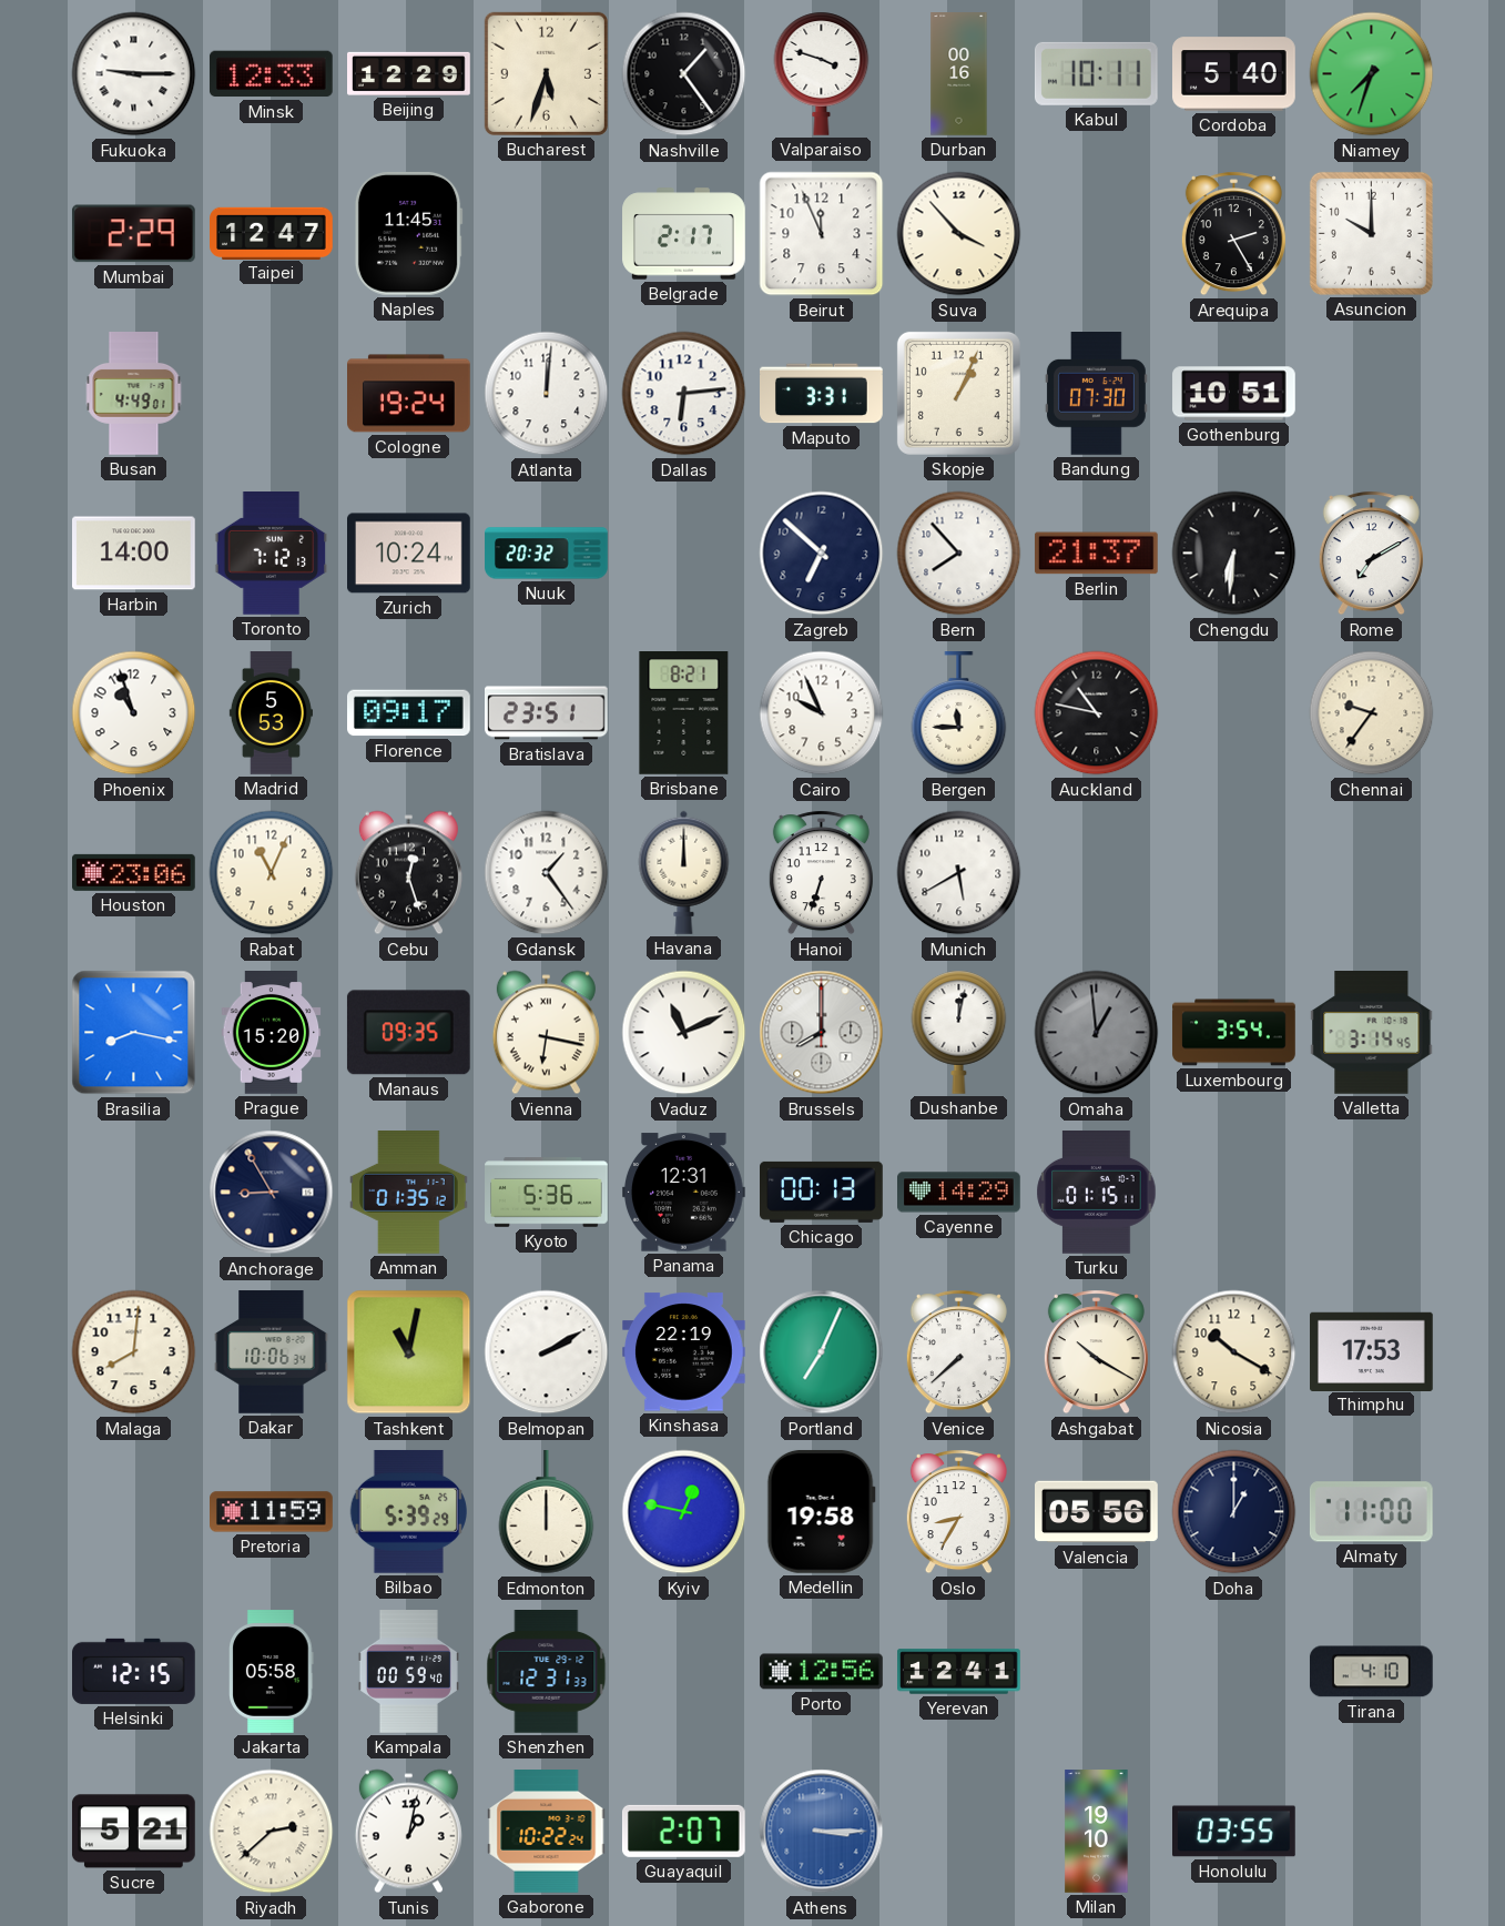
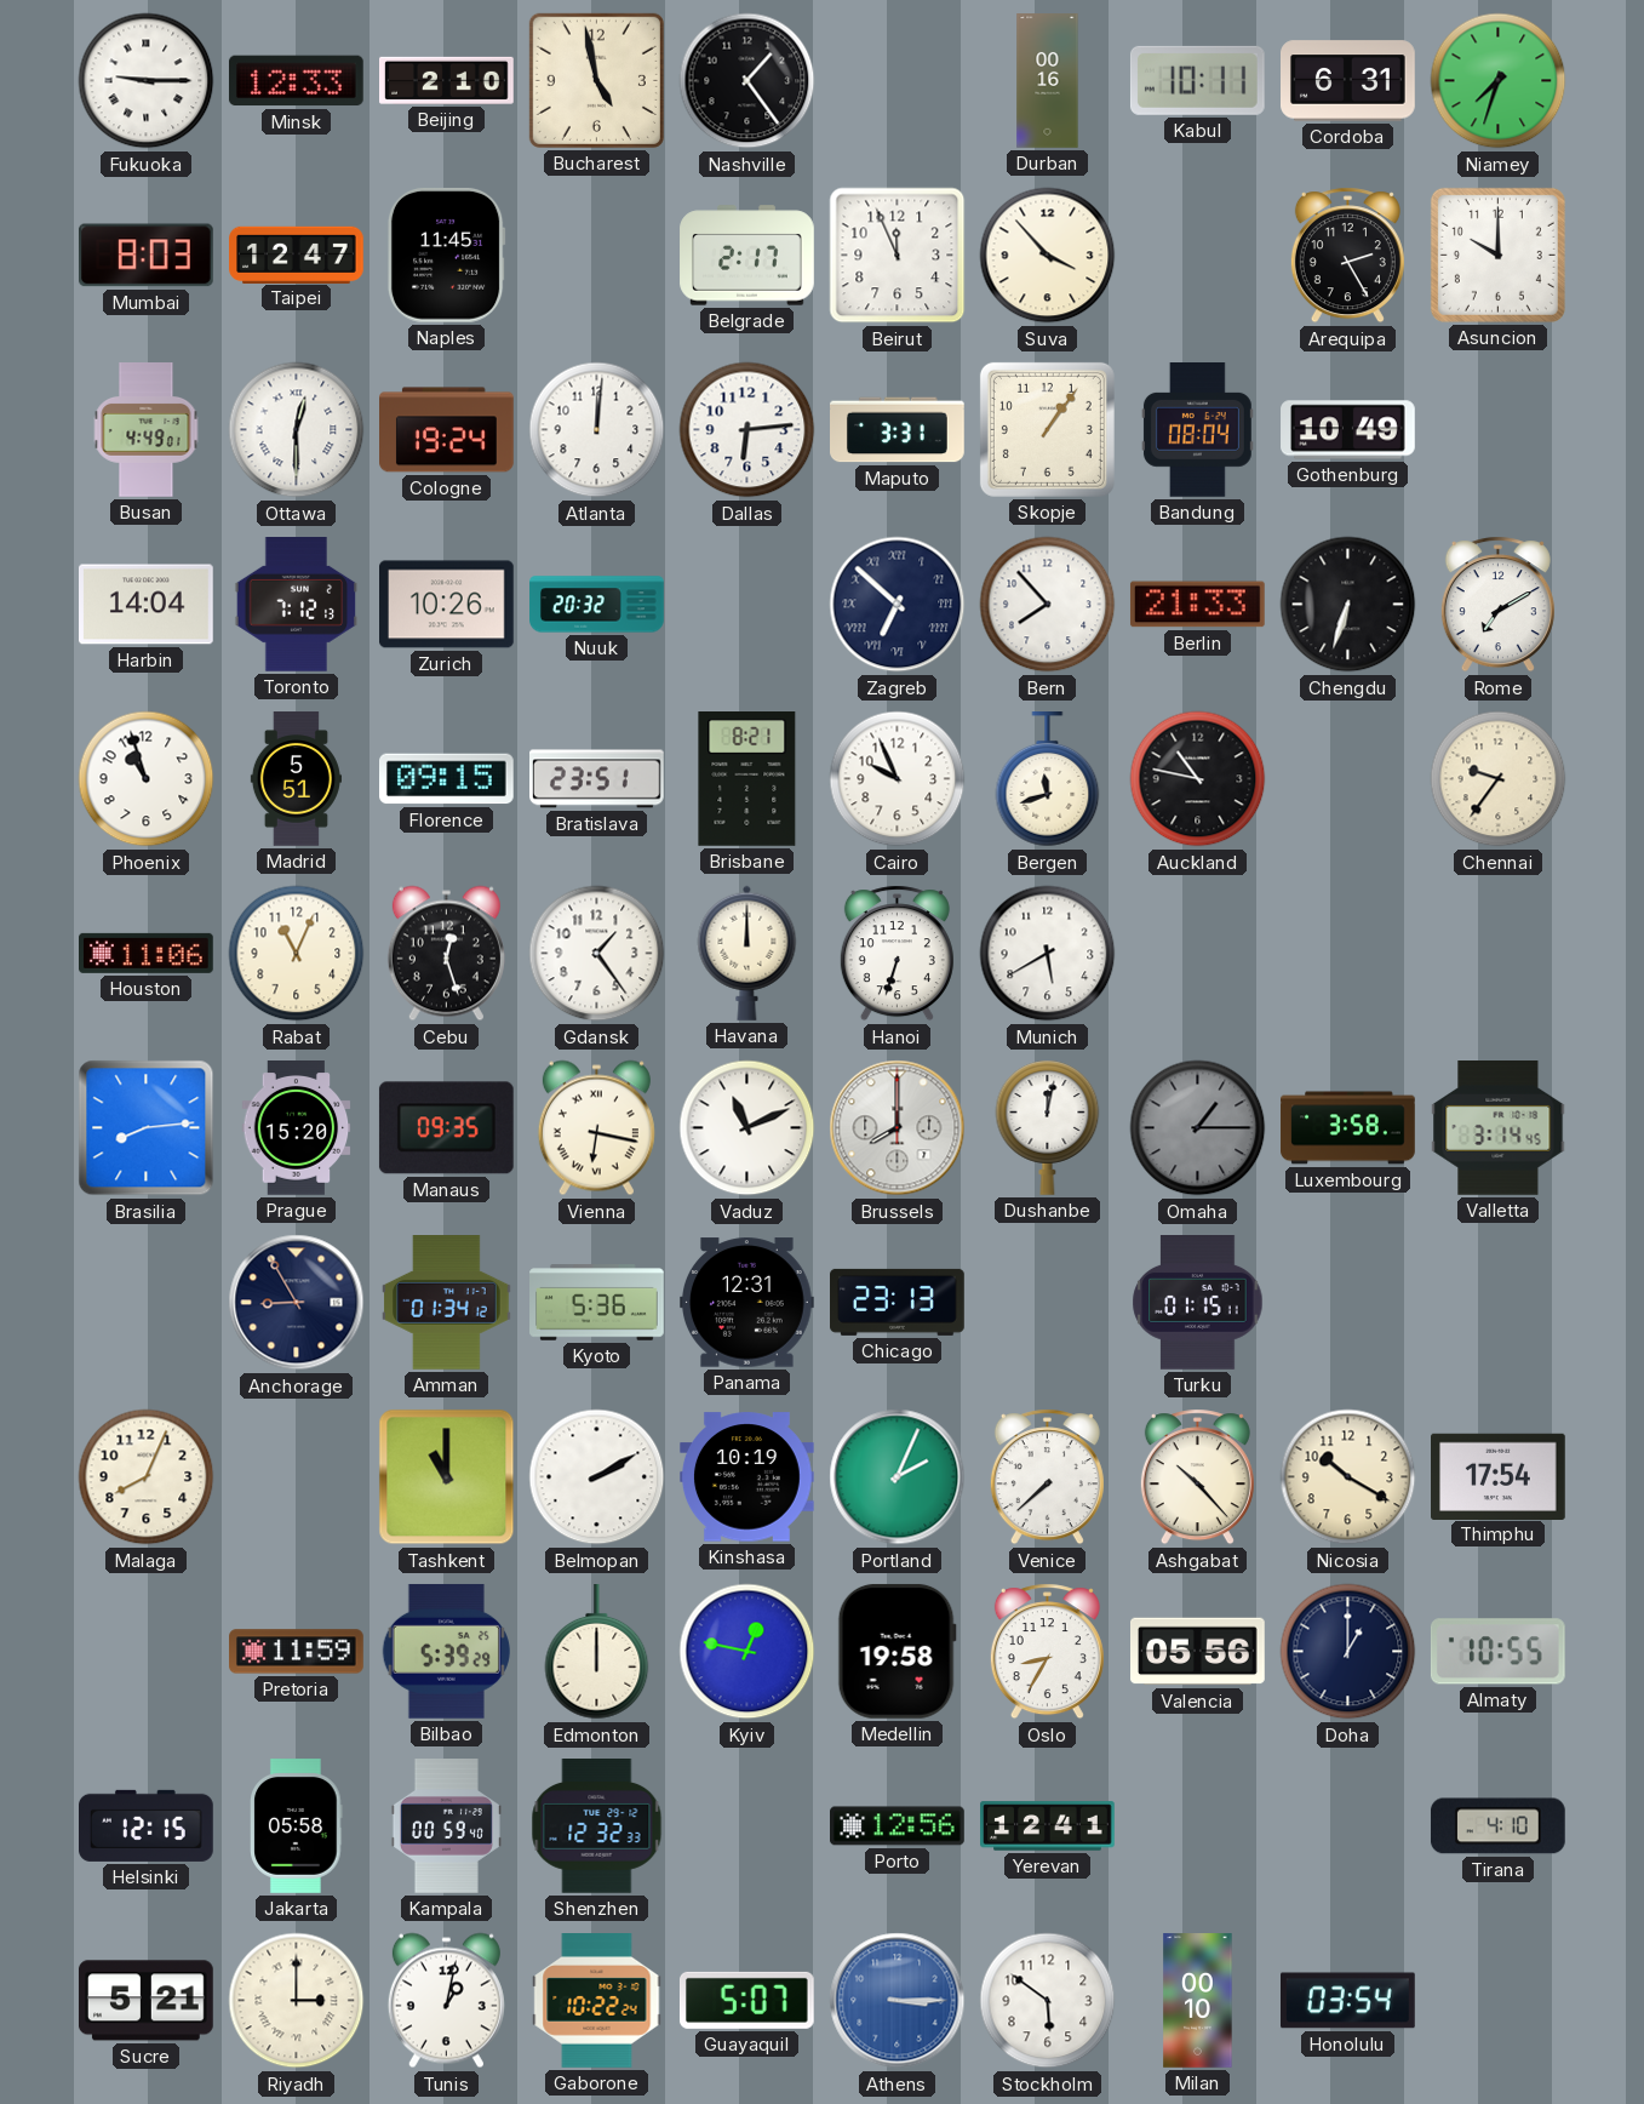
Beijing: 12:29 -> 2:10
Bucharest: 5:33 -> 4:58
Valparaiso: 3:48 -> none
Cordoba: 5:40 -> 6:31
Mumbai: 2:29 -> 8:03
Ottawa: none -> 12:30
Skopje: 1:04 -> 1:06
Bandung: 07:30 -> 08:04
Gothenburg: 10:51 -> 10:49
Harbin: 14:00 -> 14:04
Zurich: 10:24 -> 10:26
Zagreb numerals: Arabic -> Roman
Berlin: 21:37 -> 21:33
Chengdu: 6:31 -> 6:33
Madrid: 5:53 -> 5:51
Florence: 09:17 -> 09:15
Bergen: 11:45 -> 11:42
Houston: 23:06 -> 11:06
Brasilia: 8:17 -> 8:14
Omaha: 12:59 -> 1:15
Luxembourg: 3:54 -> 3:58
Amman: 01:35 -> 01:34
Chicago: 00:13 -> 23:13
Cayenne: 14:29 -> none
Malaga: 8:01 -> 8:04
Dakar: 10:06 -> none
Tashkent: 11:02 -> 11:00
Kinshasa: 22:19 -> 10:19
Portland: 7:04 -> 2:04
Ashgabat: 10:20 -> 10:23
Thimphu: 17:53 -> 17:54
Almaty: 11:00 -> 10:55
Shenzhen: 12:31 -> 12:32
Riyadh: 2:38 -> 3:00
Guayaquil: 2:07 -> 5:07
Stockholm: none -> 5:51
Milan: 19:10 -> 00:10
Honolulu: 03:55 -> 03:54
